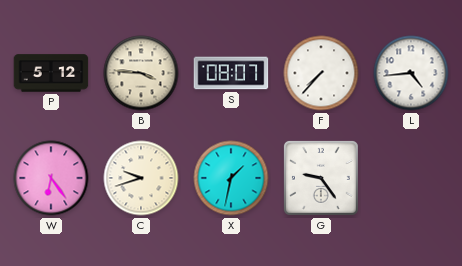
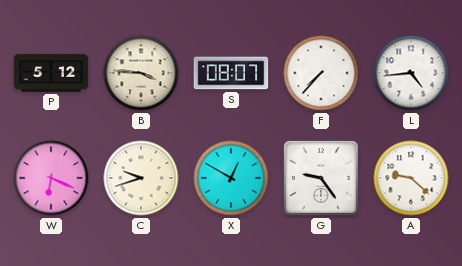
W: 6:24 -> 6:19
X: 1:32 -> 12:50
A: none -> 9:22
